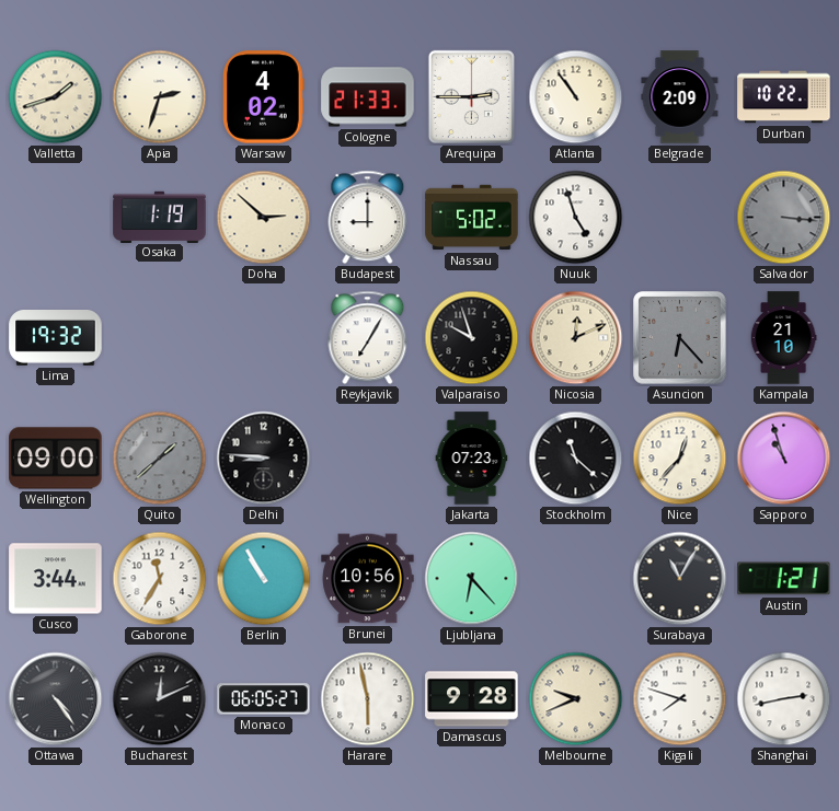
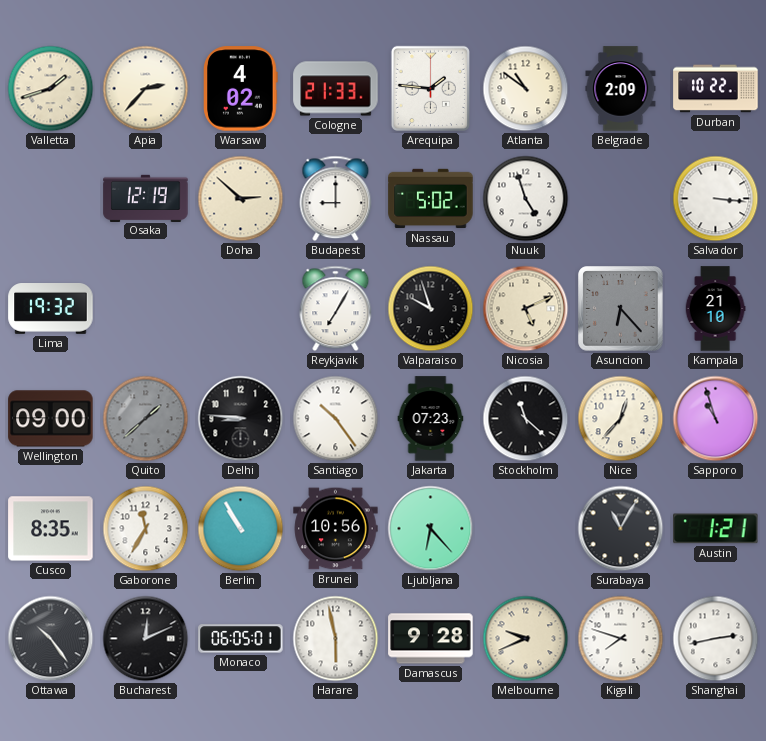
Apia: 2:33 -> 2:37
Arequipa: 2:45 -> 1:46
Atlanta: 10:54 -> 10:51
Osaka: 1:19 -> 12:19
Salvador dial: grey -> white
Nicosia: 12:11 -> 5:11
Santiago: none -> 10:24
Cusco: 3:44 -> 8:35
Ottawa: 4:24 -> 10:24
Monaco: 06:05:27 -> 06:05:01
